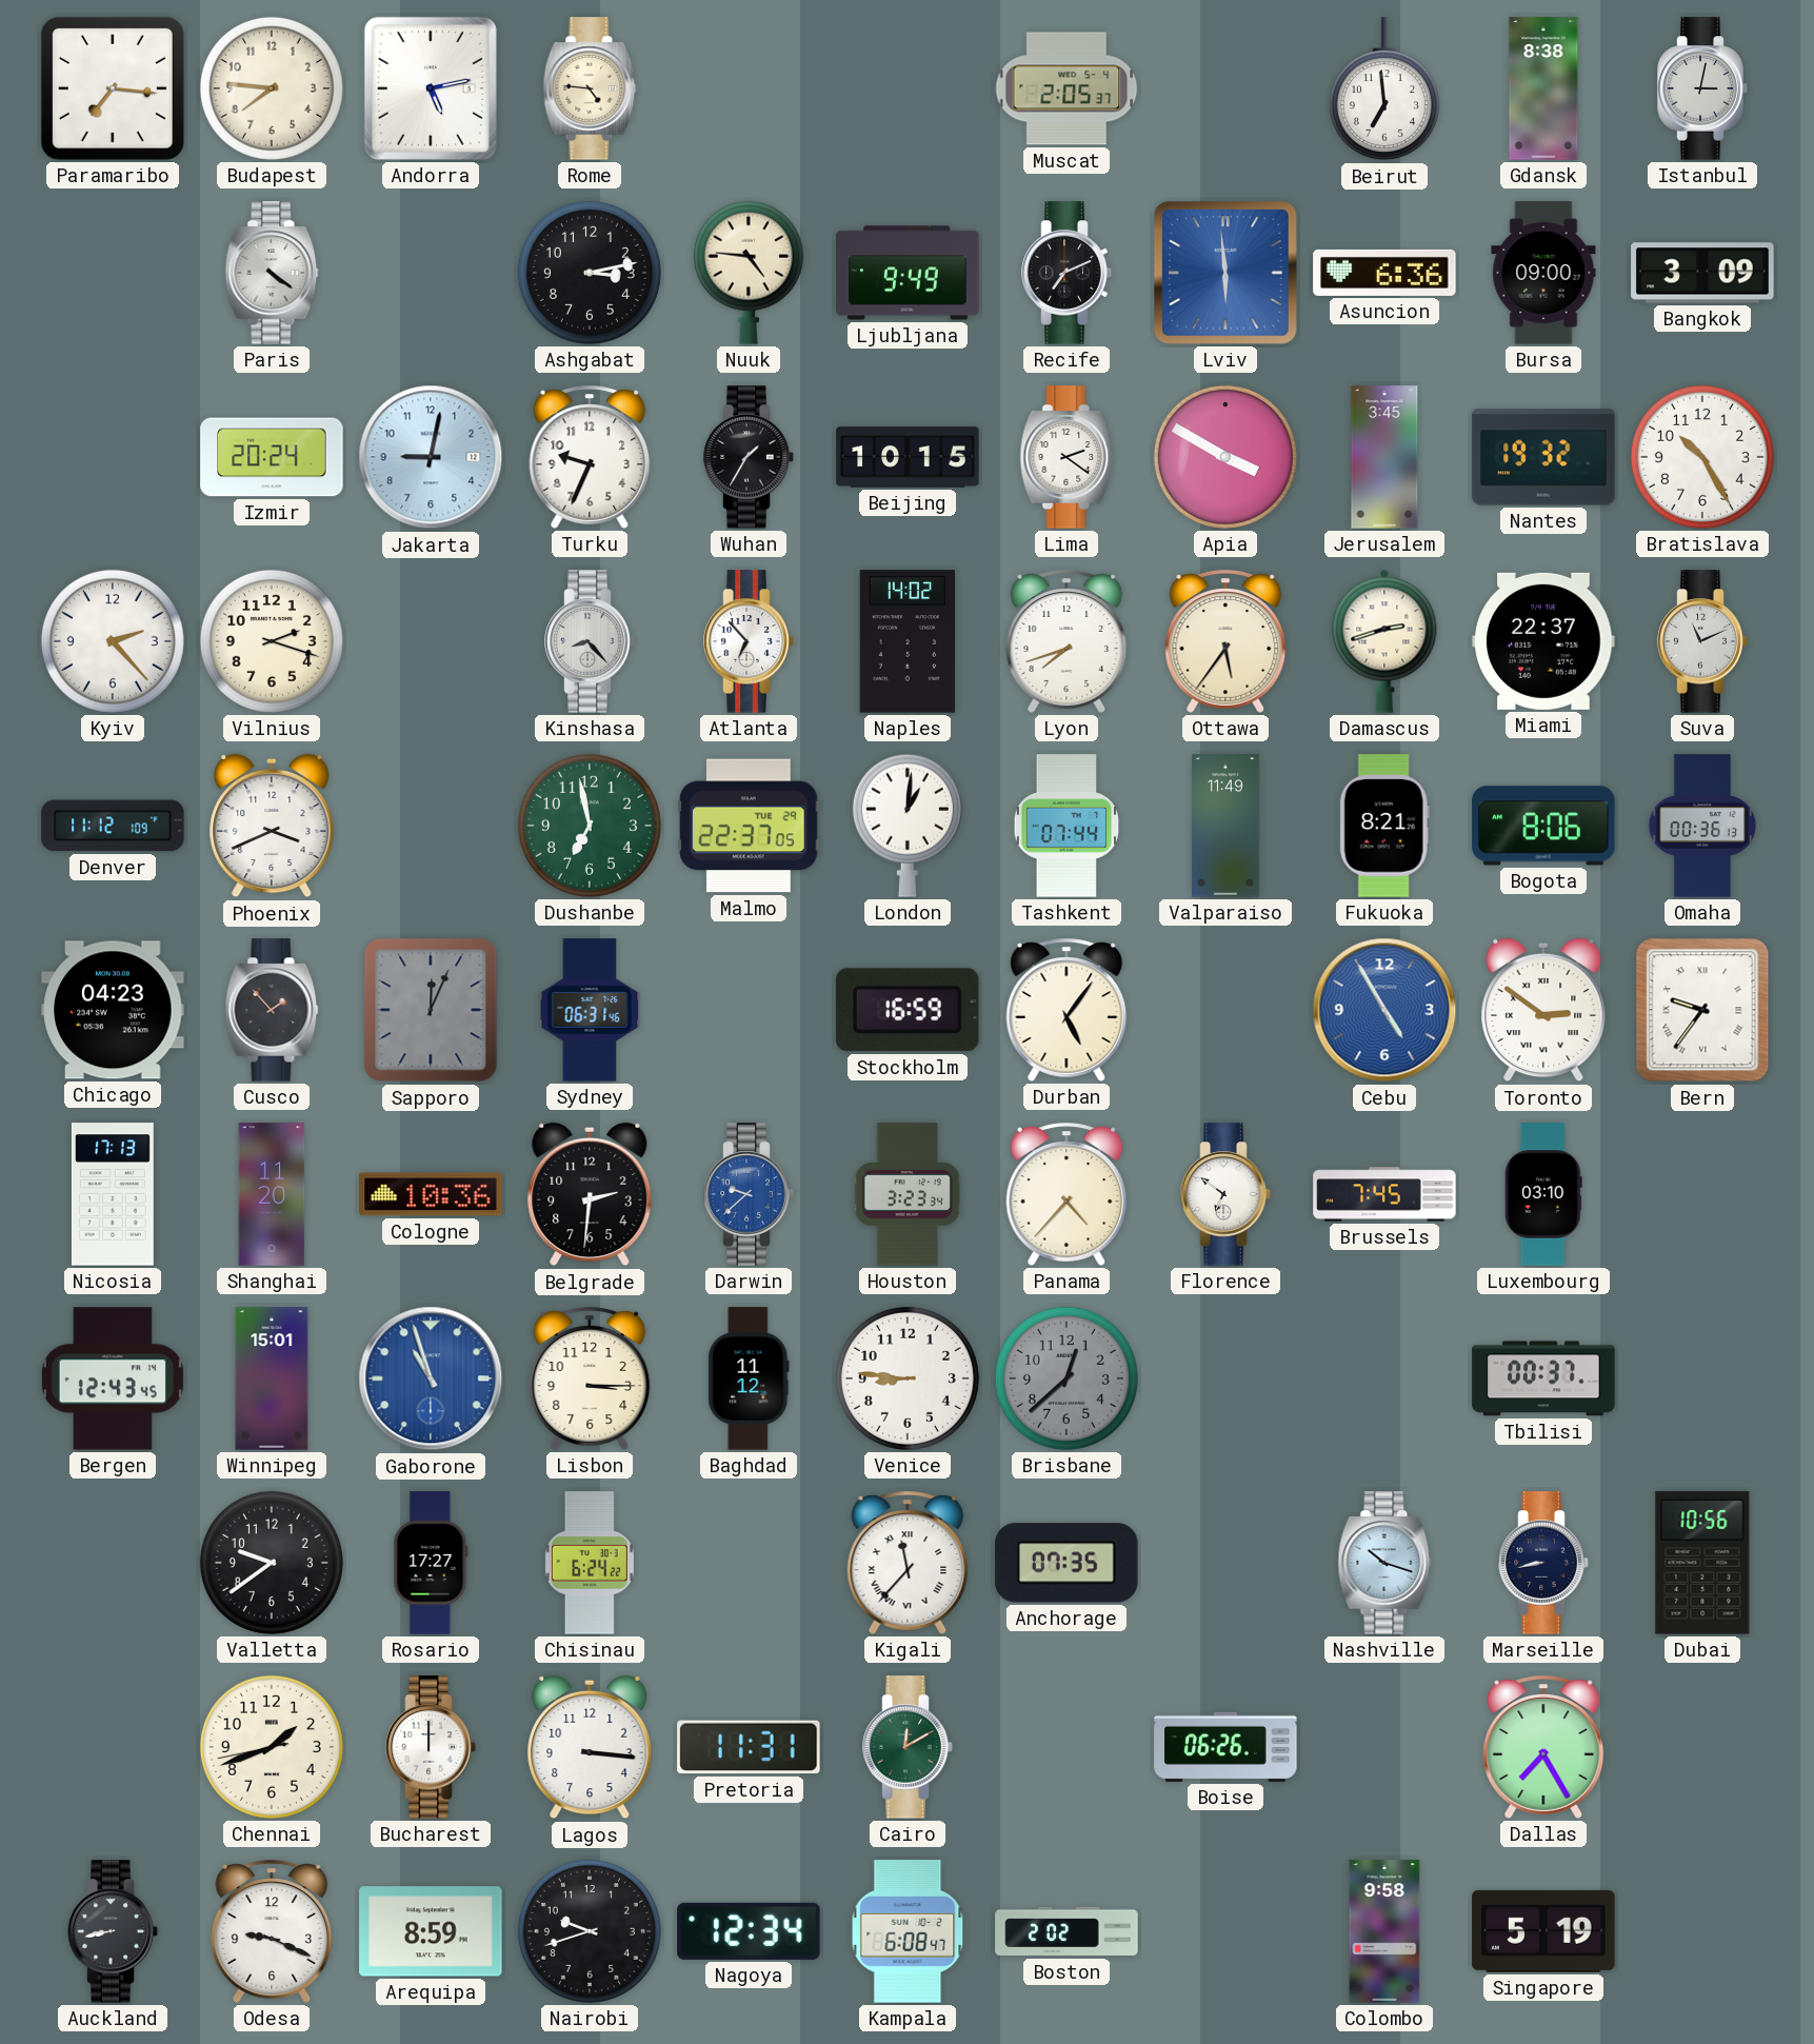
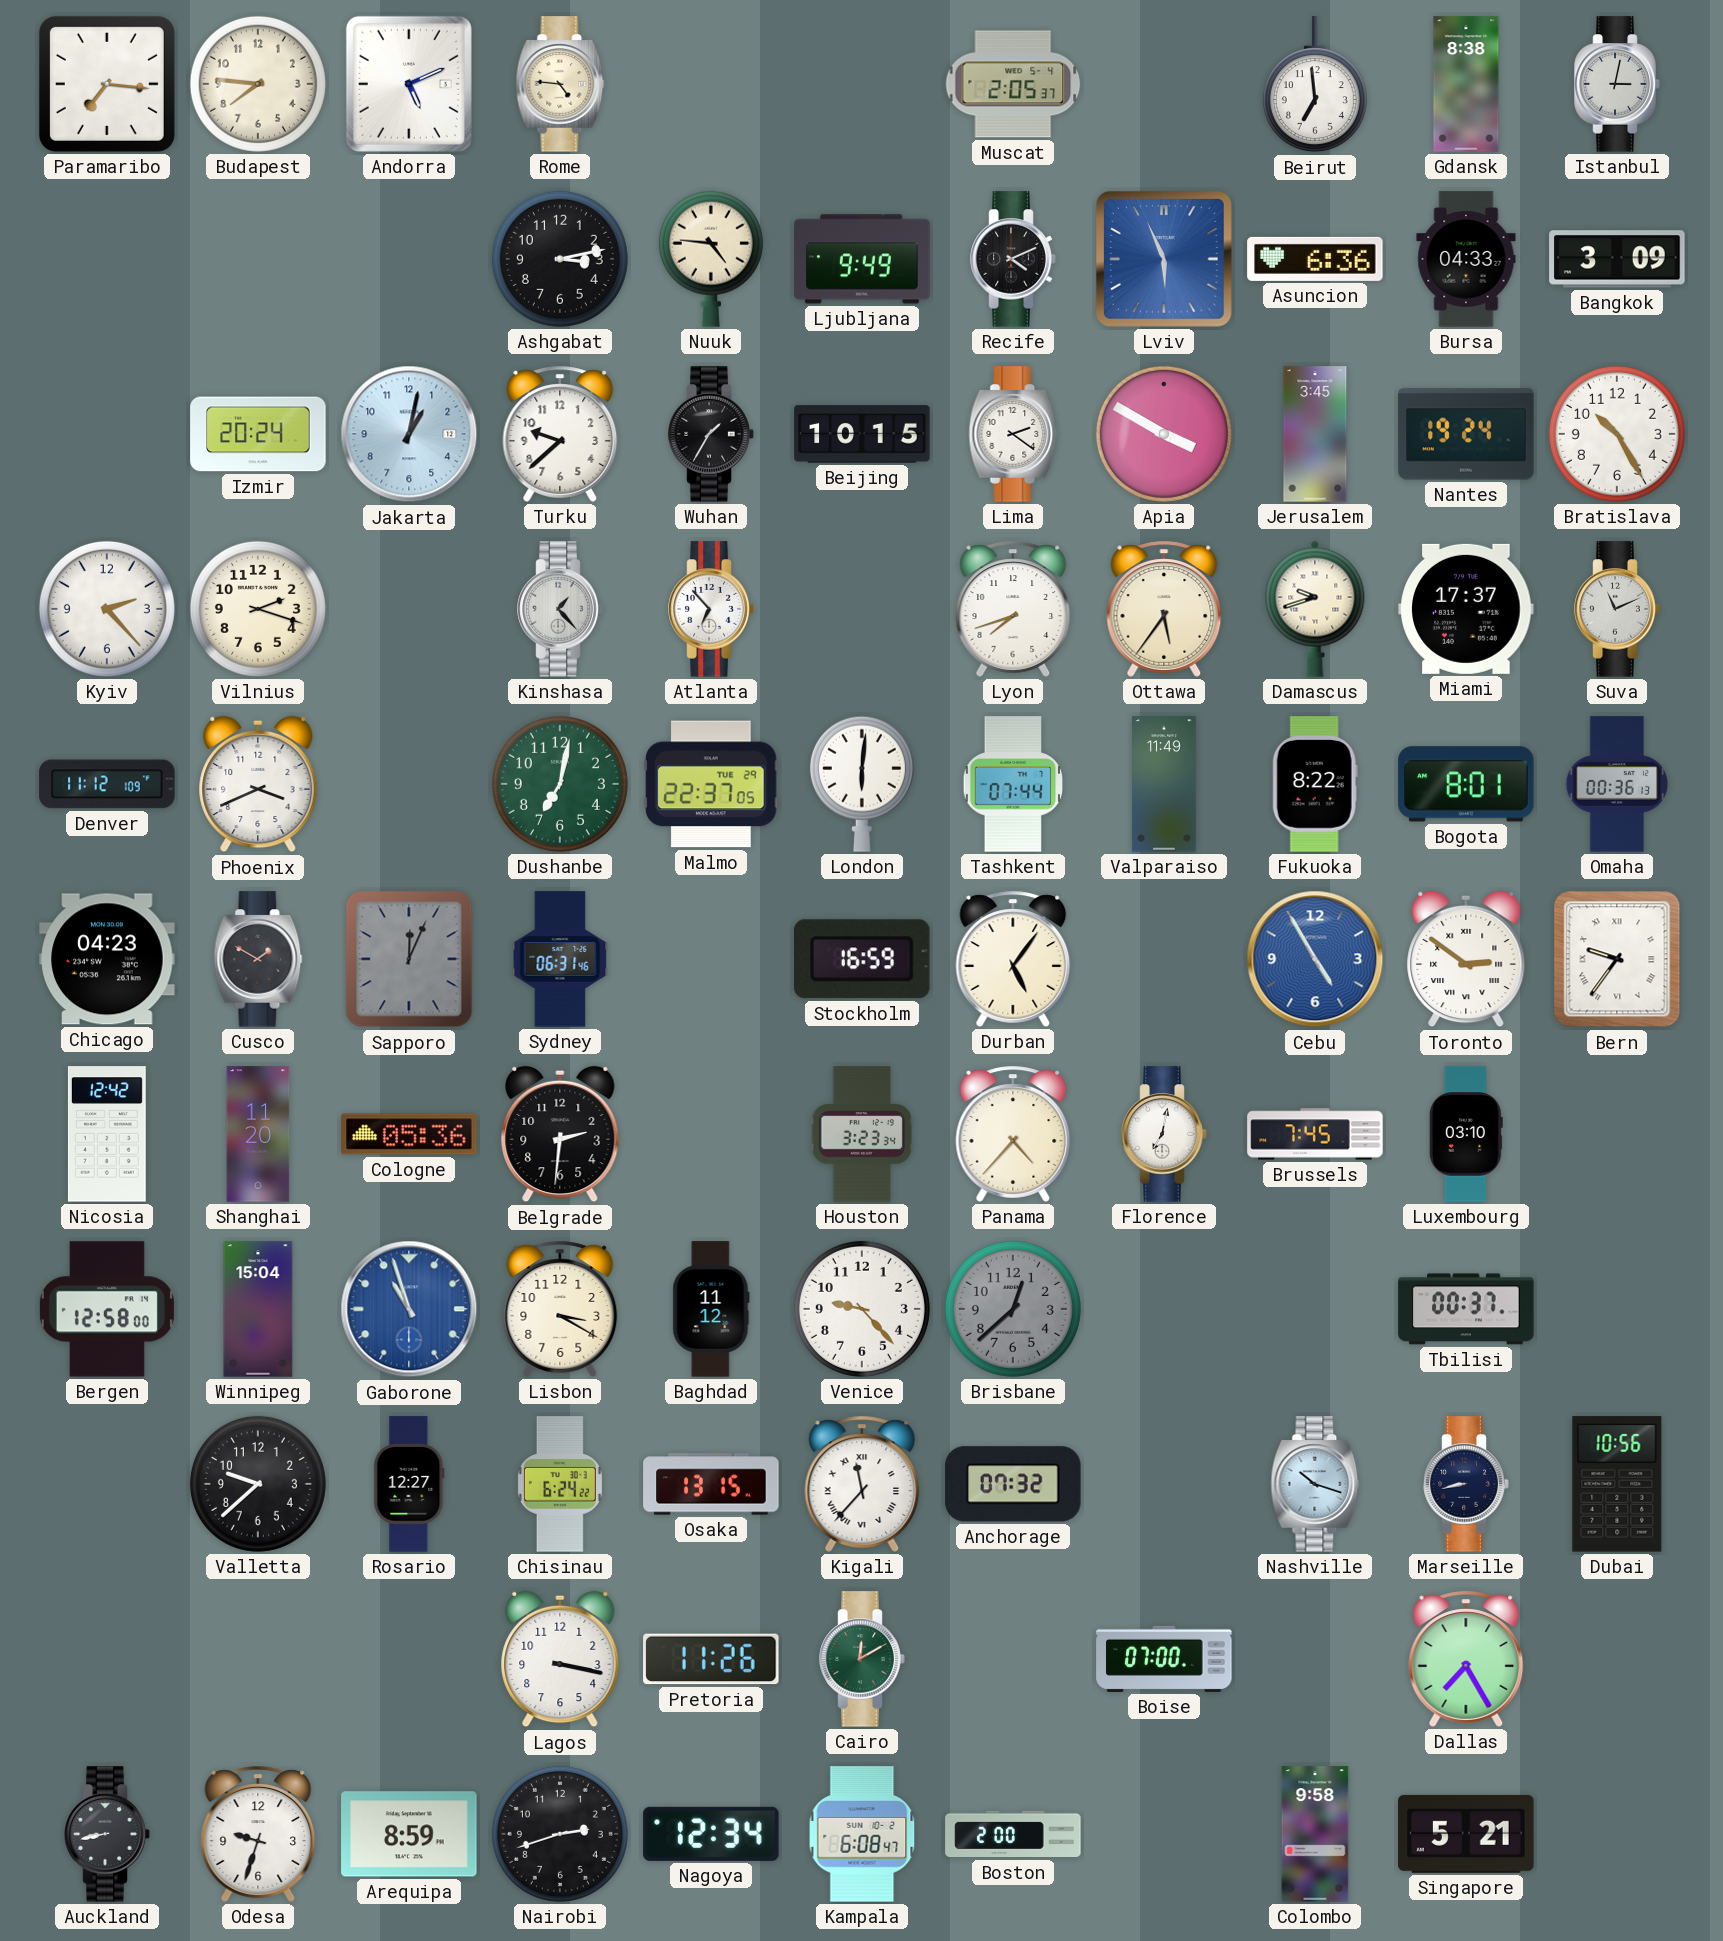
Andorra: 5:13 -> 5:11
Paris: 4:21 -> none
Recife: 7:11 -> 4:11
Lviv: 5:59 -> 5:56
Bursa: 09:00 -> 04:33
Jakarta: 9:02 -> 1:02
Turku: 9:34 -> 9:38
Nantes: 19:32 -> 19:24
Kinshasa: 8:23 -> 1:23
Naples: 14:02 -> none
Damascus: 2:42 -> 9:42
Miami: 22:37 -> 17:37
Dushanbe: 6:58 -> 7:02
London: 1:01 -> 6:01
Fukuoka: 8:21 -> 8:22
Bogota: 8:06 -> 8:01
Cusco: 1:53 -> 1:50
Nicosia: 17:13 -> 12:42
Cologne: 10:36 -> 05:36
Darwin: 9:38 -> none
Florence: 6:51 -> 7:02
Bergen: 12:43 -> 12:58
Winnipeg: 15:01 -> 15:04
Lisbon: 3:15 -> 3:20
Venice: 8:46 -> 9:23
Valletta: 9:39 -> 9:38
Rosario: 17:27 -> 12:27
Osaka: none -> 13:15
Anchorage: 07:35 -> 07:32
Chennai: 1:41 -> none
Bucharest: 12:00 -> none
Lagos: 3:16 -> 3:17
Pretoria: 11:31 -> 11:26
Boise: 06:26 -> 07:00
Odesa: 9:19 -> 9:33
Nairobi: 9:42 -> 2:42
Boston: 2:02 -> 2:00
Singapore: 5:19 -> 5:21
